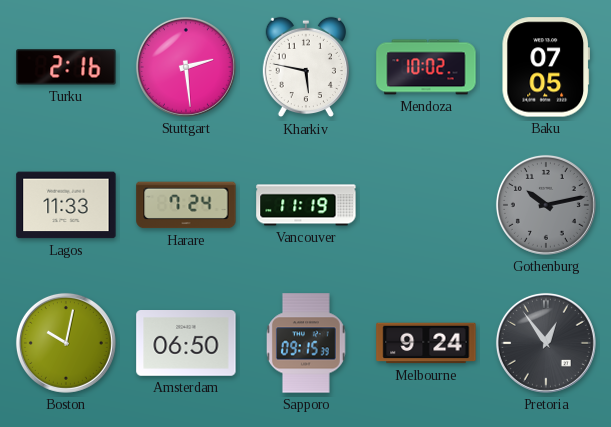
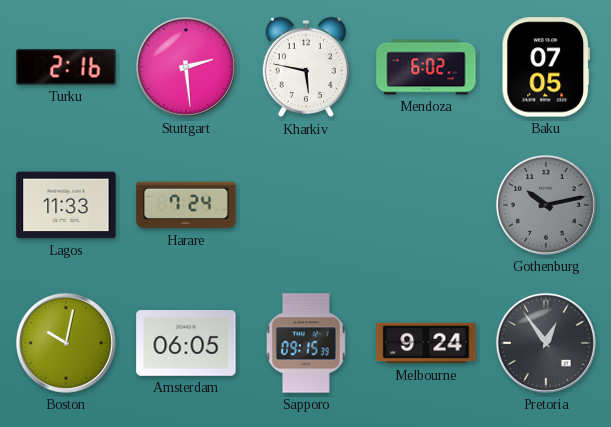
Mendoza: 10:02 -> 6:02
Vancouver: 11:19 -> none
Amsterdam: 06:50 -> 06:05
